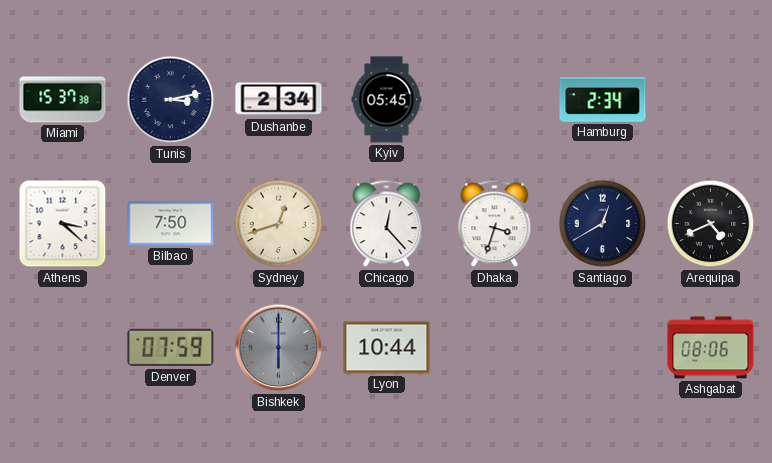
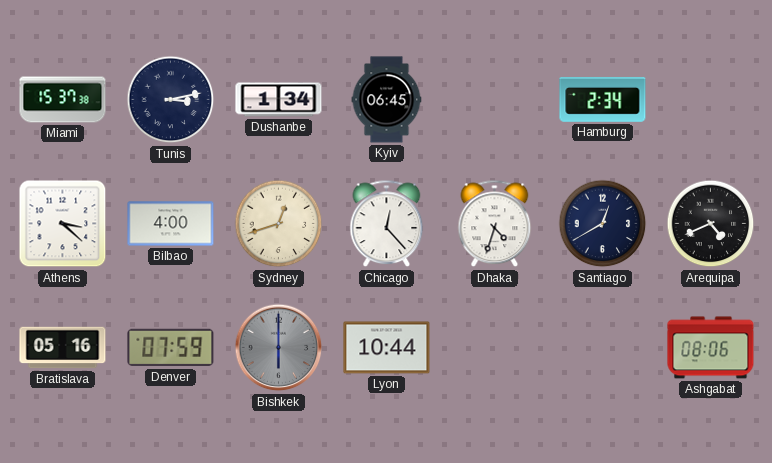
Dushanbe: 2:34 -> 1:34
Kyiv: 05:45 -> 06:45
Bilbao: 7:50 -> 4:00
Dhaka: 3:33 -> 4:33
Bratislava: none -> 05:16
